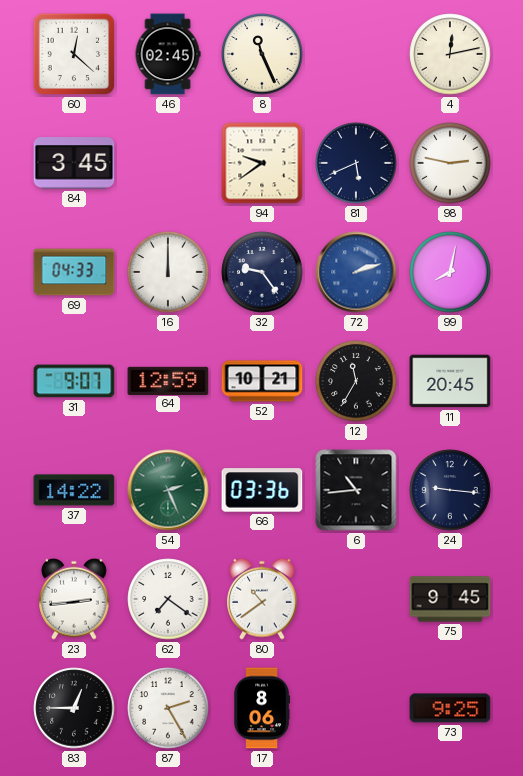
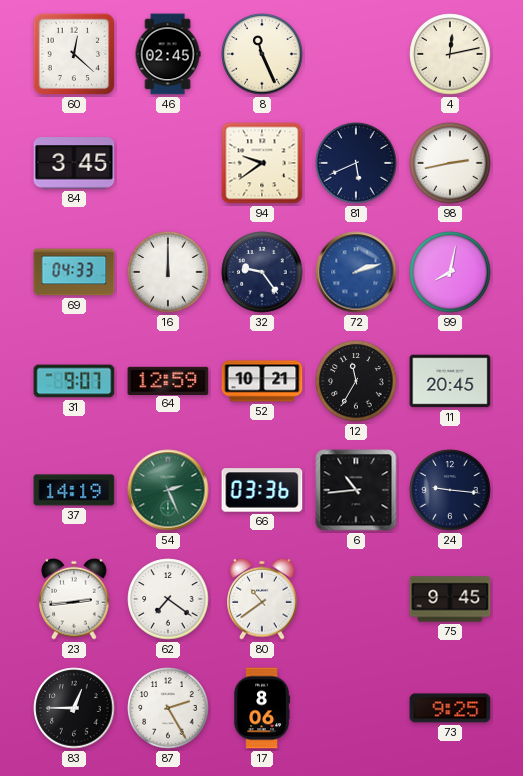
98: 2:47 -> 2:43
37: 14:22 -> 14:19
